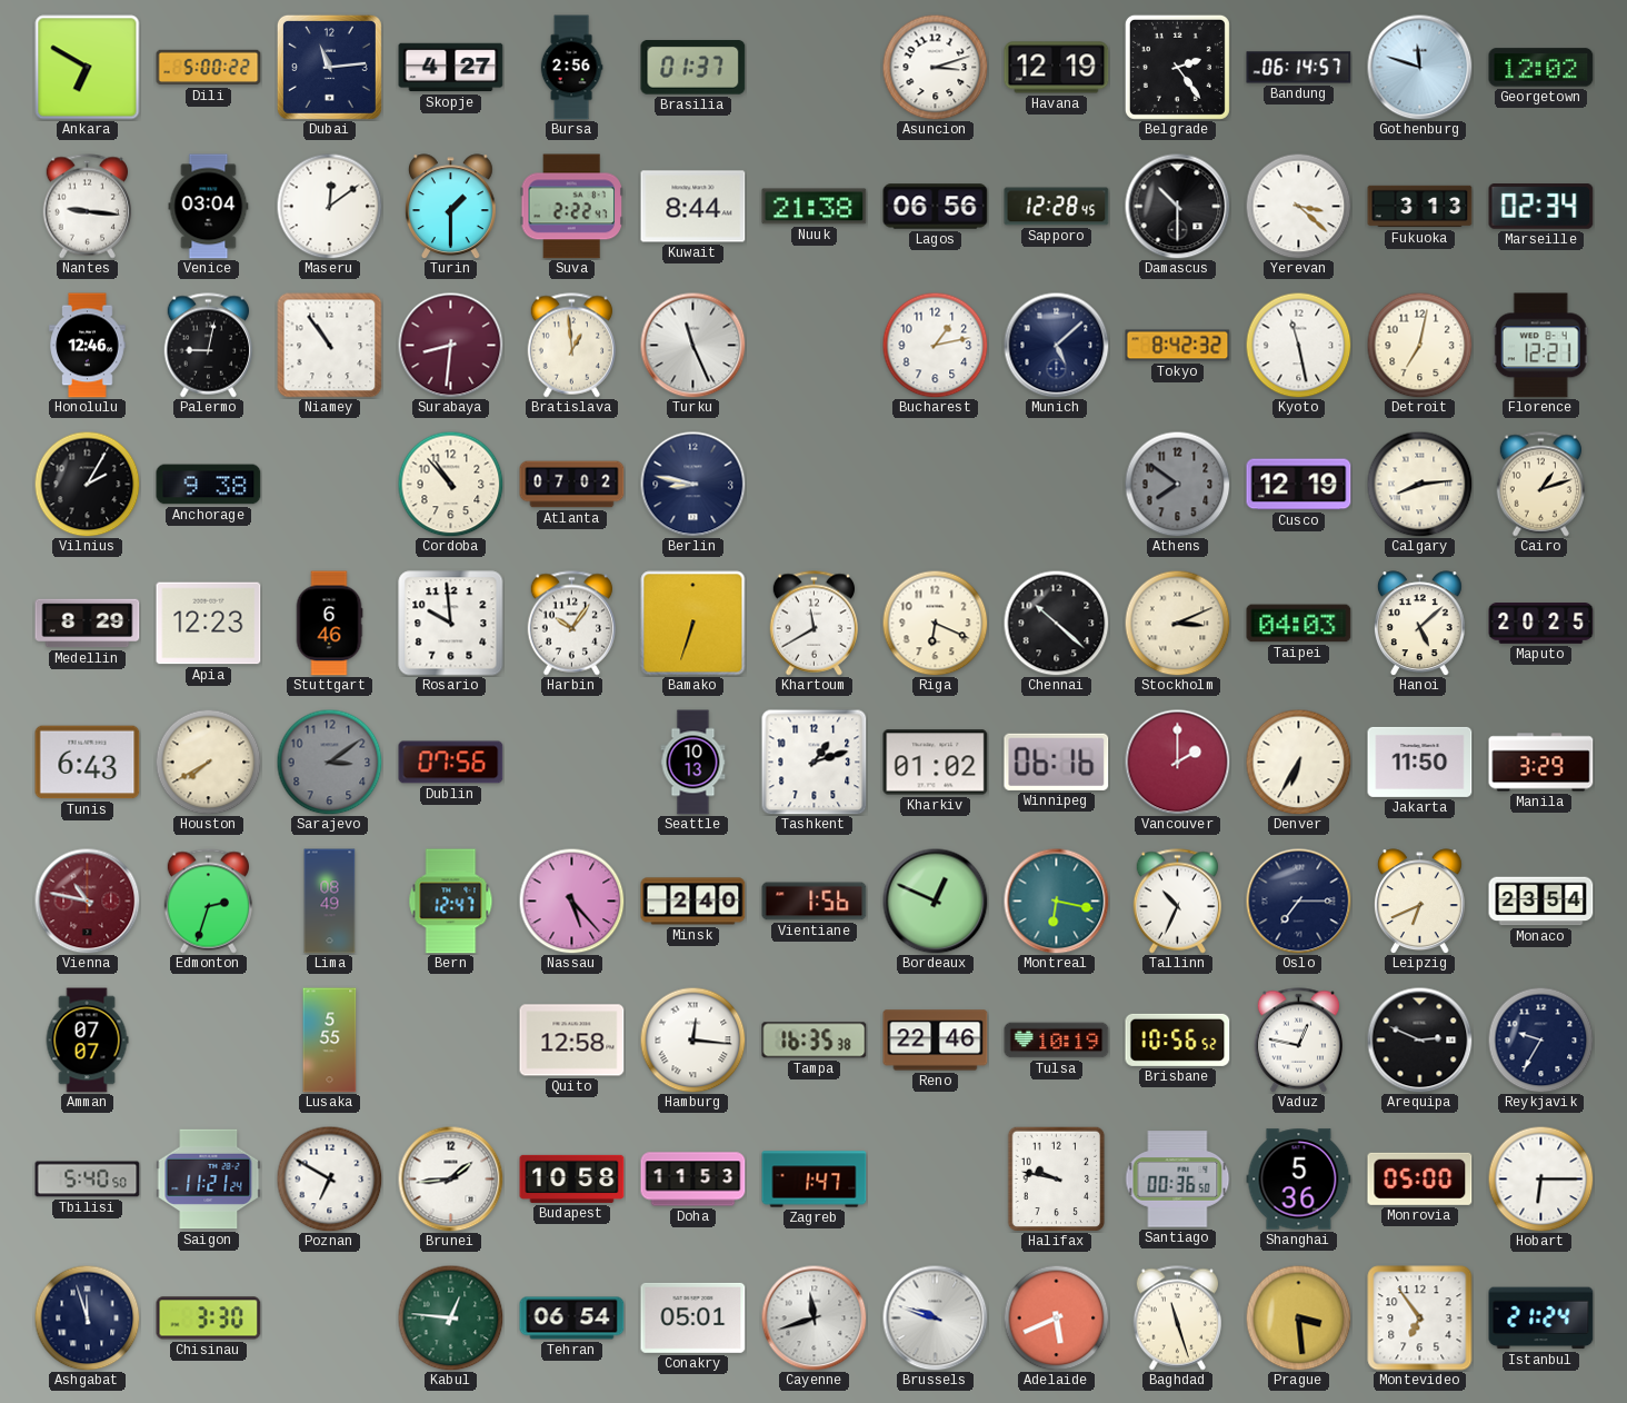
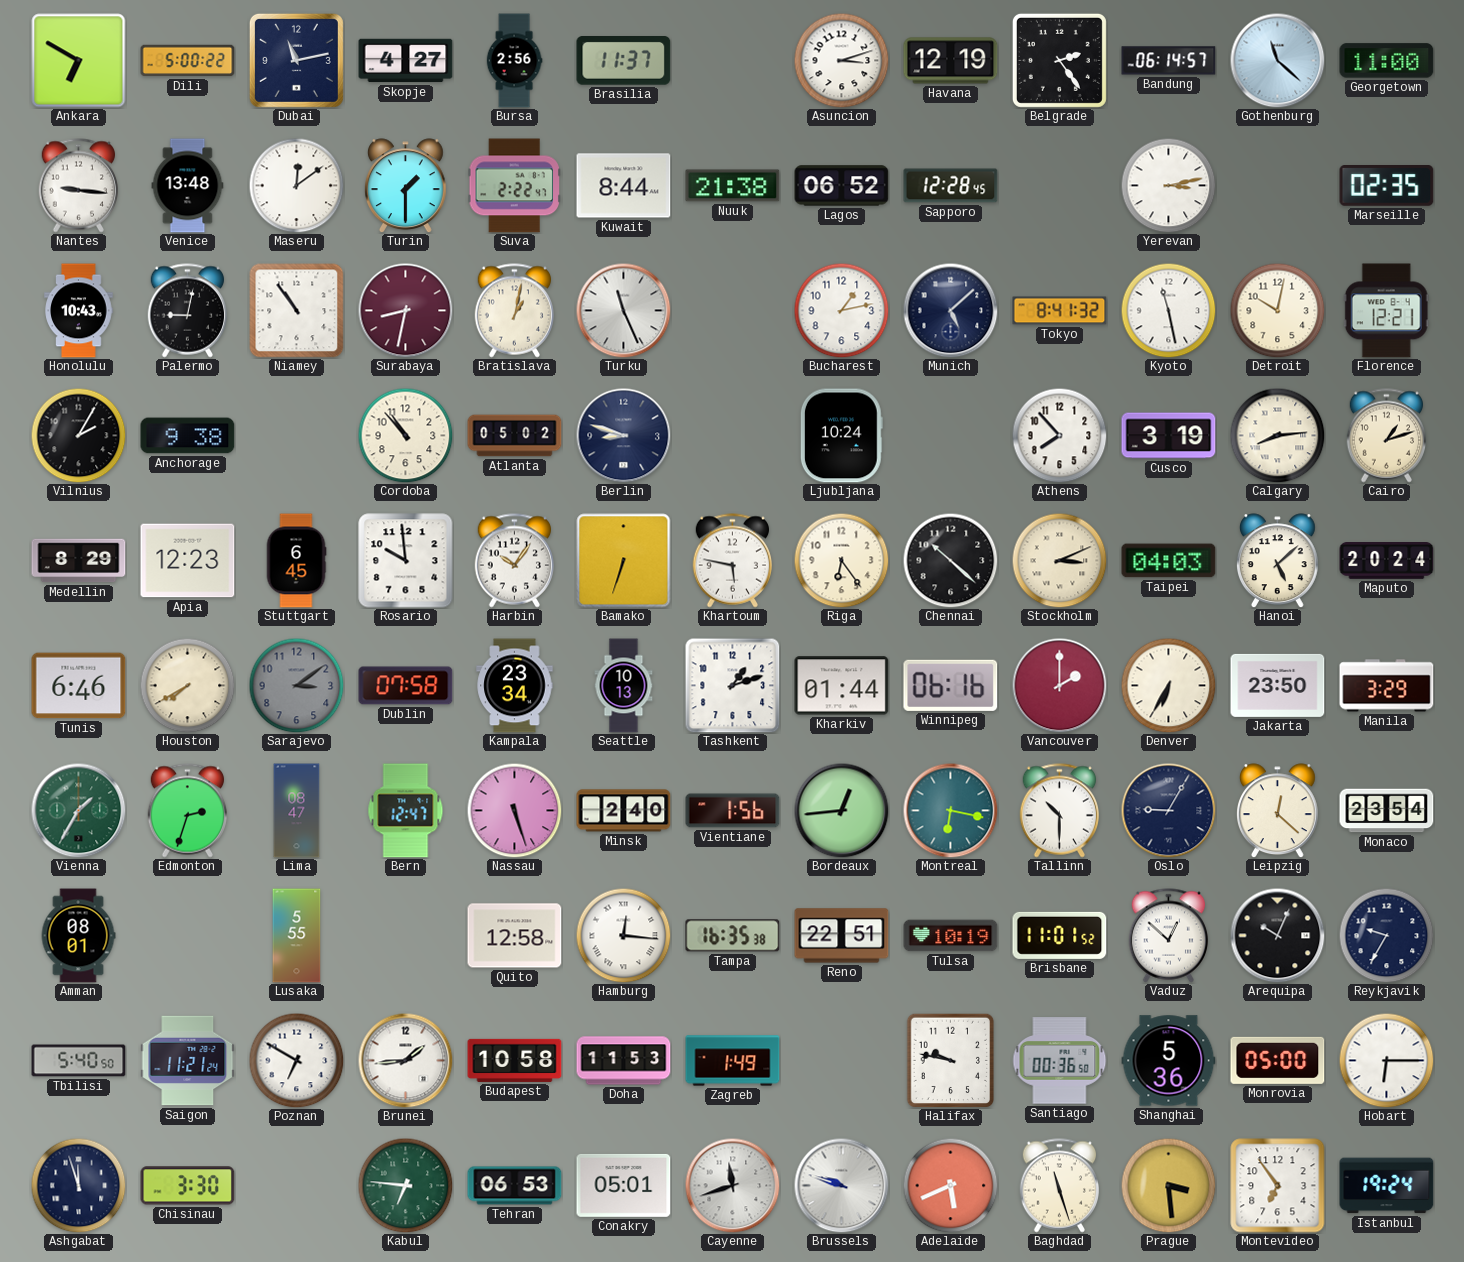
Dubai: 11:14 -> 11:13
Brasilia: 01:37 -> 11:37
Gothenburg: 11:48 -> 11:22
Georgetown: 12:02 -> 11:00
Venice: 03:04 -> 13:48
Lagos: 06:56 -> 06:52
Damascus: 10:30 -> none
Yerevan: 3:22 -> 3:13
Fukuoka: 3:13 -> none
Marseille: 02:34 -> 02:35
Honolulu: 12:46 -> 10:43
Surabaya: 8:31 -> 8:32
Bratislava: 12:59 -> 1:02
Tokyo: 8:42 -> 8:41
Detroit: 7:02 -> 10:02
Atlanta: 07:02 -> 05:02
Berlin: 8:47 -> 8:48
Ljubljana: none -> 10:24
Athens: 7:51 -> 7:53
Athens dial: grey -> white
Cusco: 12:19 -> 3:19
Stuttgart: 6:46 -> 6:45
Khartoum: 11:40 -> 5:47
Riga: 6:19 -> 6:24
Maputo: 20:25 -> 20:24
Tunis: 6:43 -> 6:46
Dublin: 07:56 -> 07:58
Kampala: none -> 23:34
Kharkiv: 01:02 -> 01:44
Jakarta: 11:50 -> 23:50
Vienna: 10:47 -> 1:35
Vienna dial: burgundy -> green
Lima: 08:49 -> 08:47
Nassau: 5:23 -> 5:27
Bordeaux: 12:49 -> 12:44
Tallinn: 10:34 -> 10:30
Oslo: 7:15 -> 9:05
Leipzig: 6:41 -> 12:22
Amman: 07:07 -> 08:01
Reno: 22:46 -> 22:51
Brisbane: 10:56 -> 11:01
Vaduz: 12:47 -> 12:52
Arequipa: 2:49 -> 10:04
Zagreb: 1:47 -> 1:49
Kabul: 12:46 -> 6:46
Tehran: 06:54 -> 06:53
Istanbul: 21:24 -> 19:24
